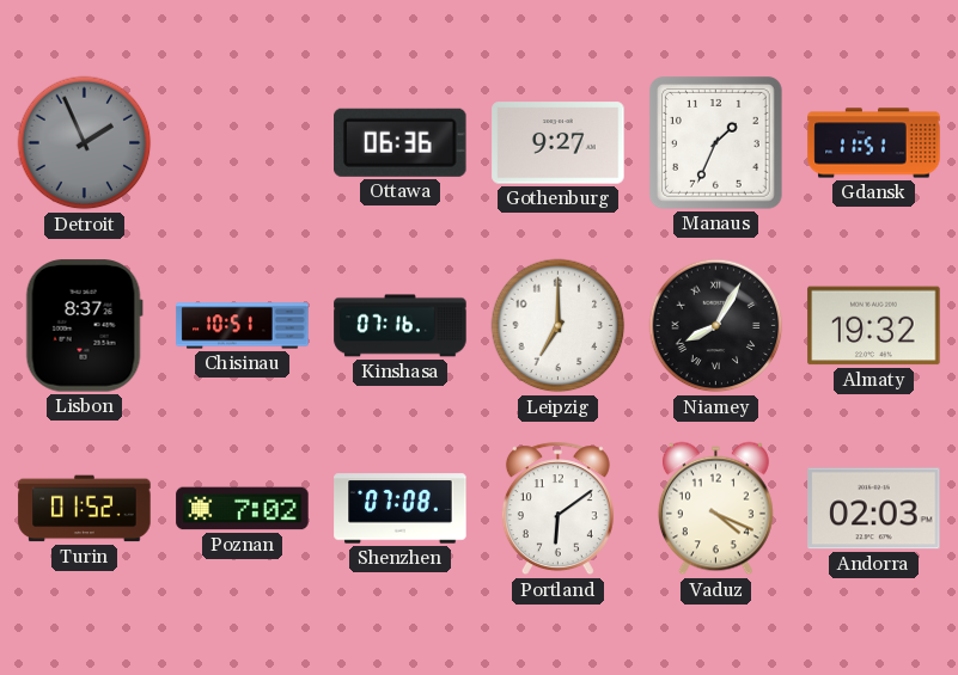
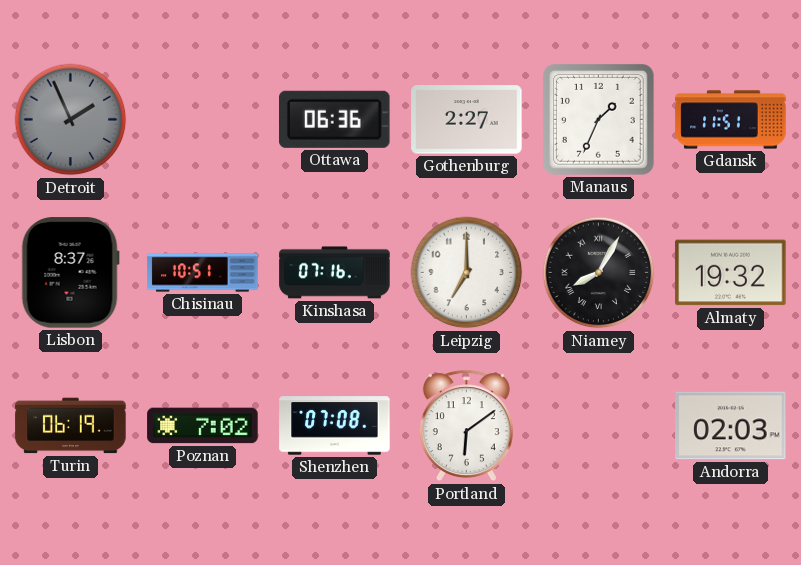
Gothenburg: 9:27 -> 2:27
Turin: 01:52 -> 06:19
Vaduz: 4:19 -> none
